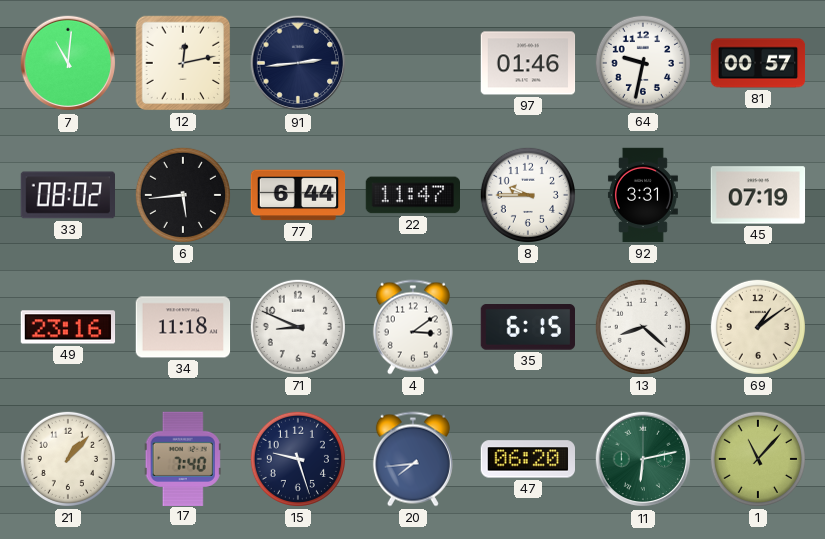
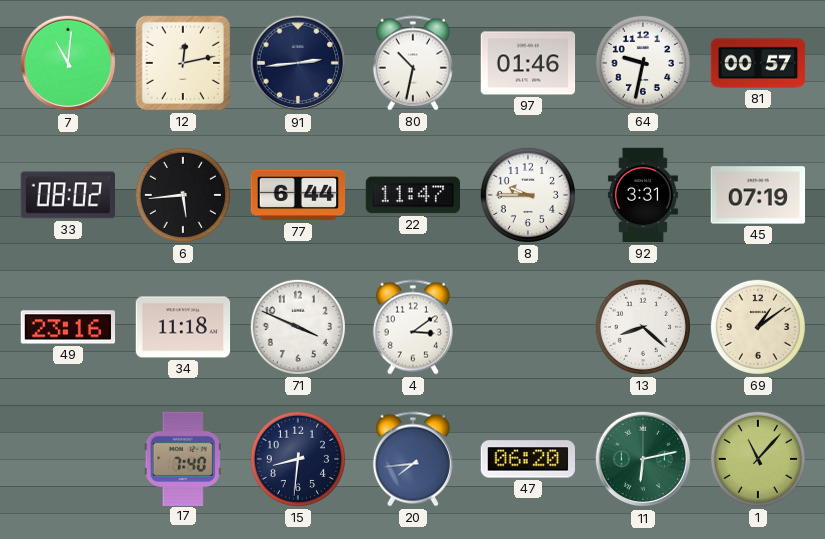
80: none -> 10:32
71: 8:49 -> 3:49
35: 6:15 -> none
21: 1:07 -> none
15: 9:27 -> 8:31
